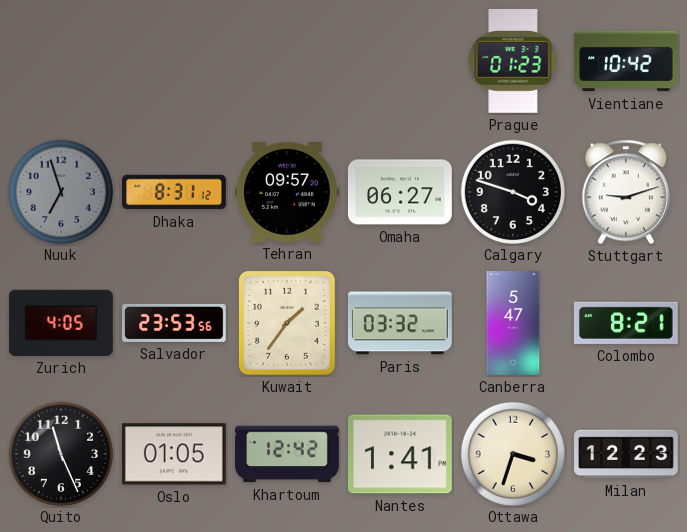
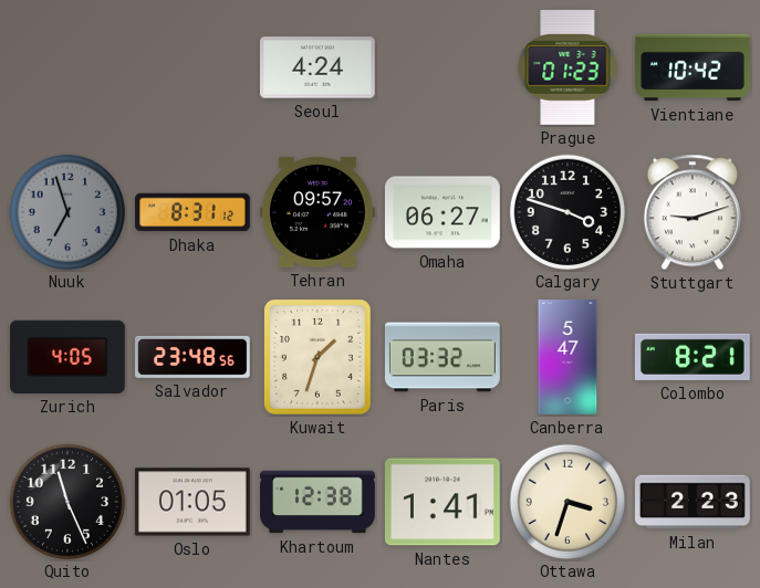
Seoul: none -> 4:24
Salvador: 23:53 -> 23:48
Kuwait: 1:36 -> 1:33
Khartoum: 12:42 -> 12:38
Milan: 12:23 -> 2:23
